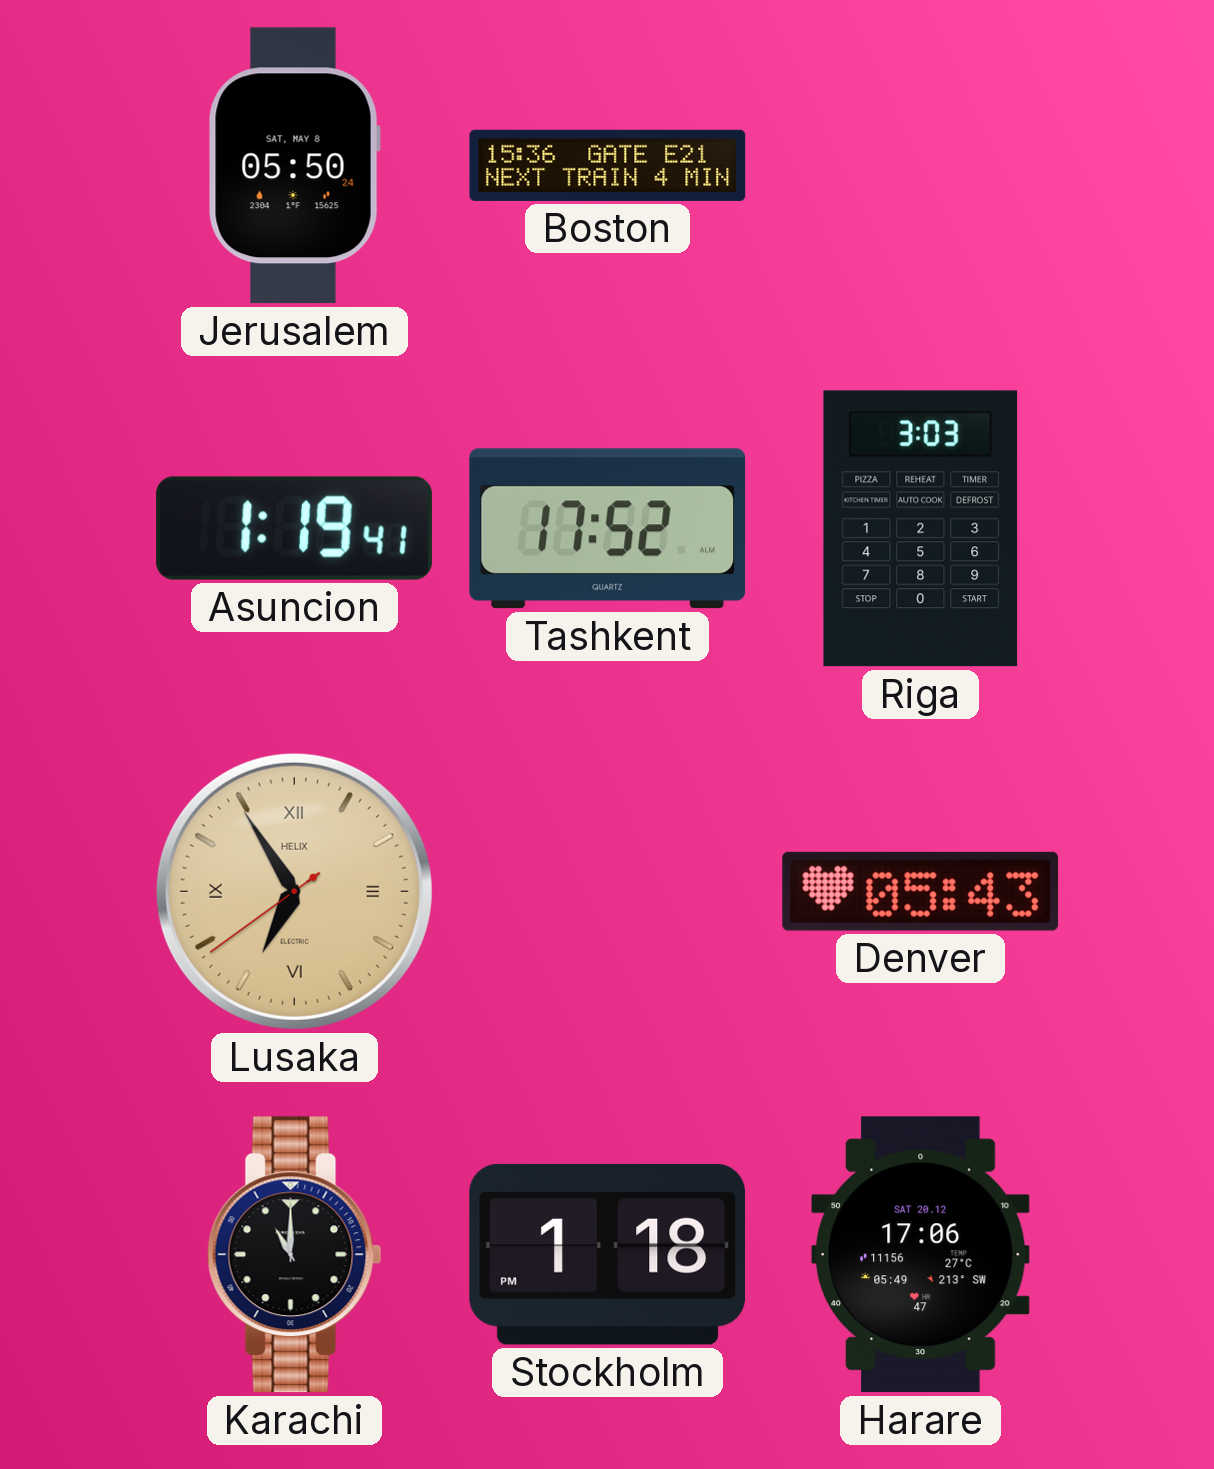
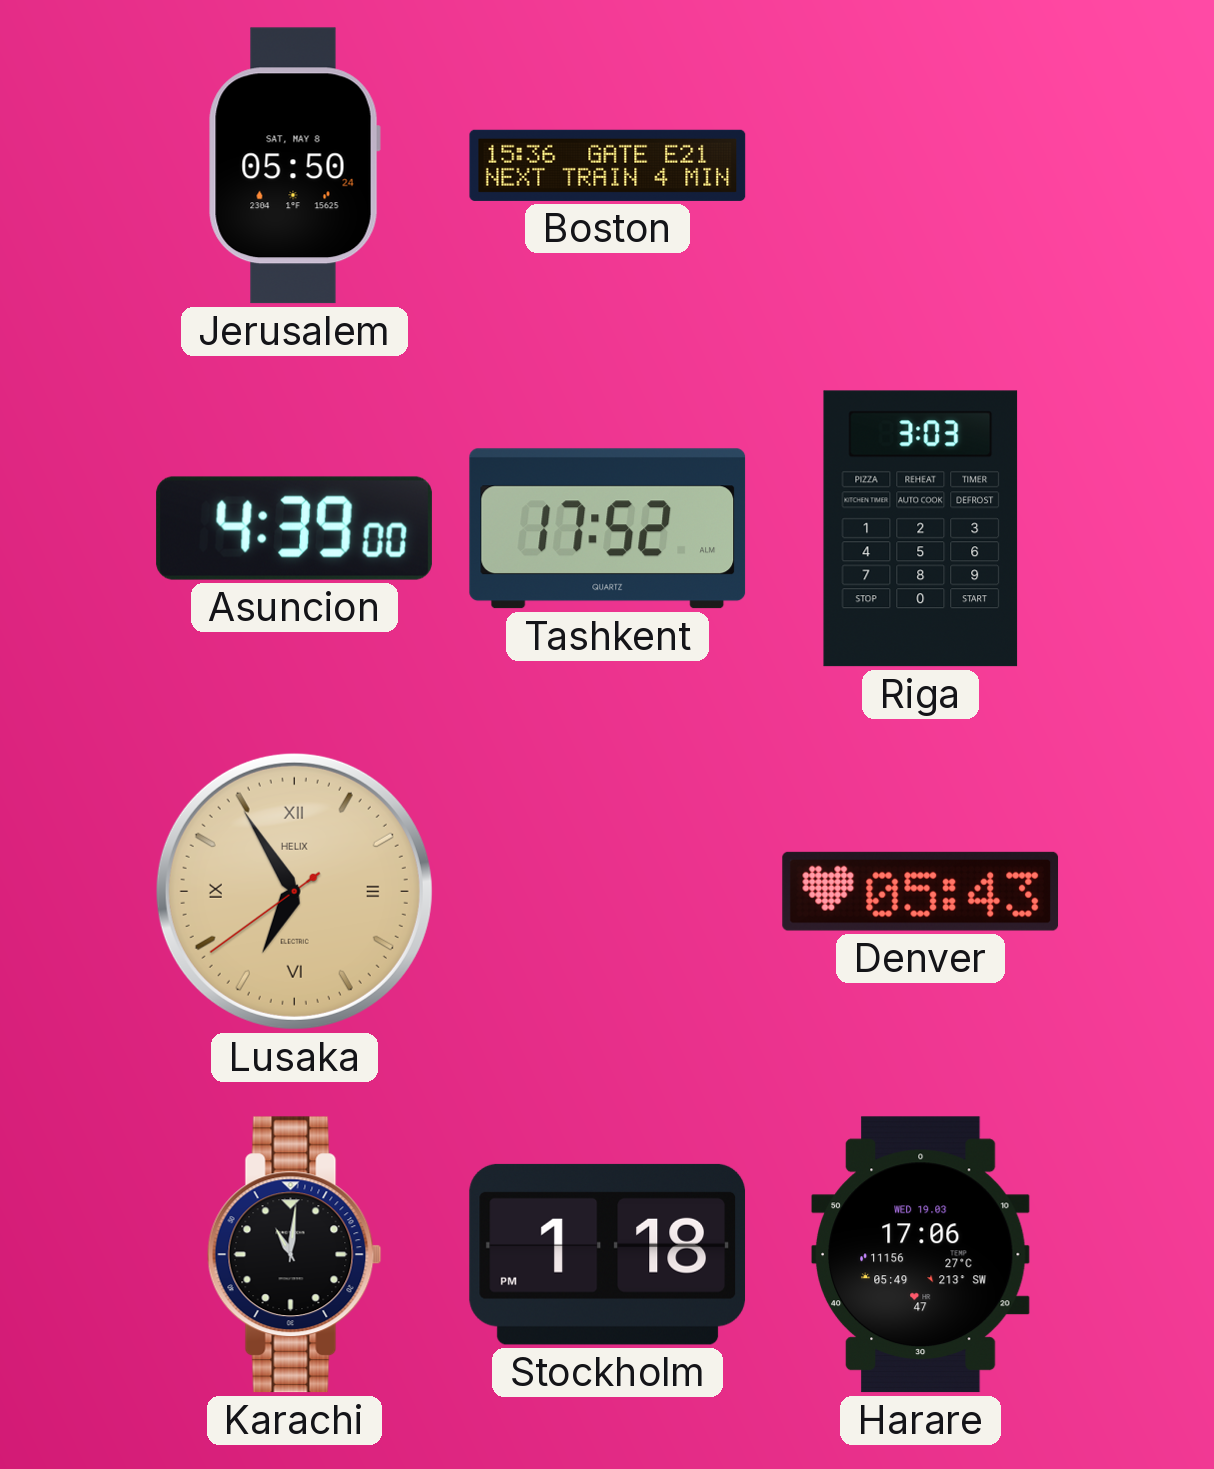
Asuncion: 1:19 -> 4:39
Karachi: 11:00 -> 11:01
Harare date: SAT 20.12 -> WED 19.03
